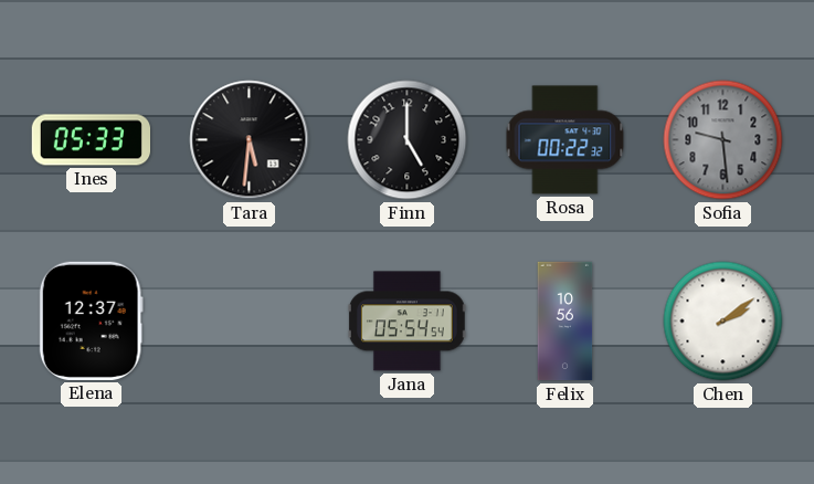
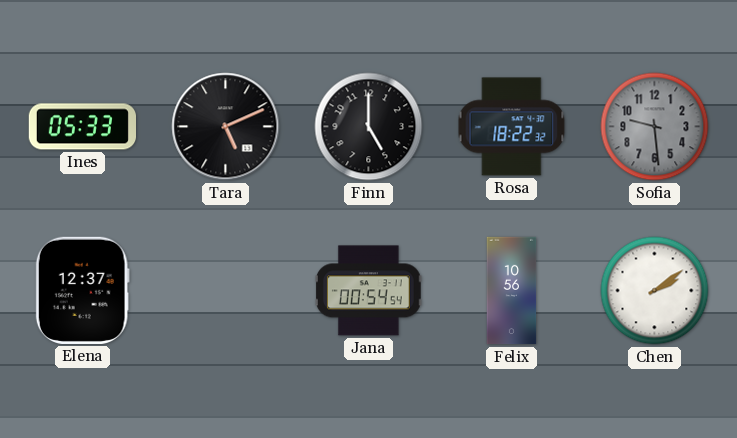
Tara: 5:31 -> 5:11
Rosa: 00:22 -> 18:22
Jana: 05:54 -> 00:54
